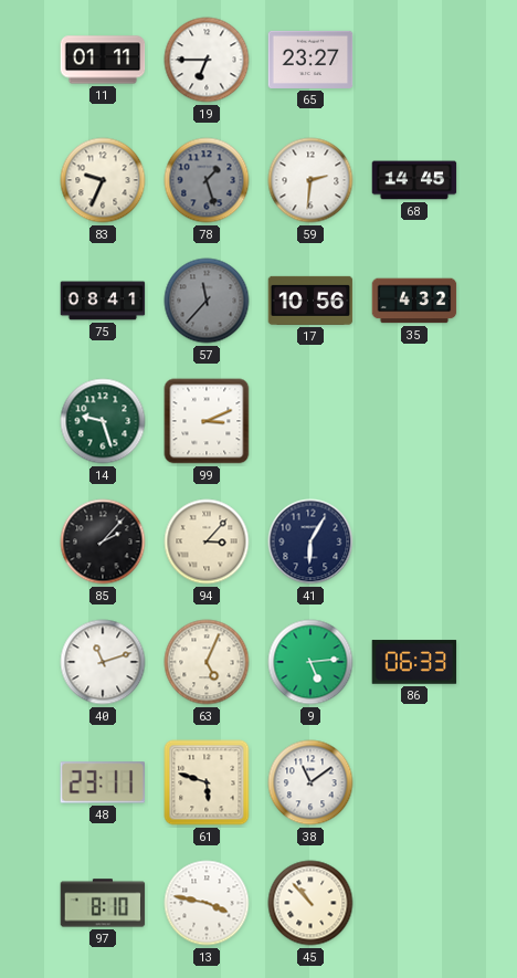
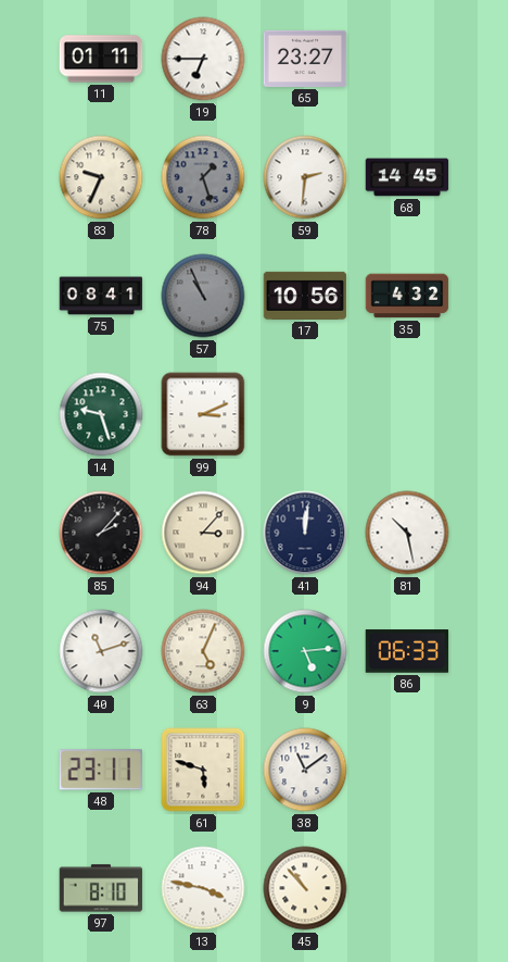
57: 11:37 -> 10:56
41: 6:05 -> 12:01
81: none -> 10:28
